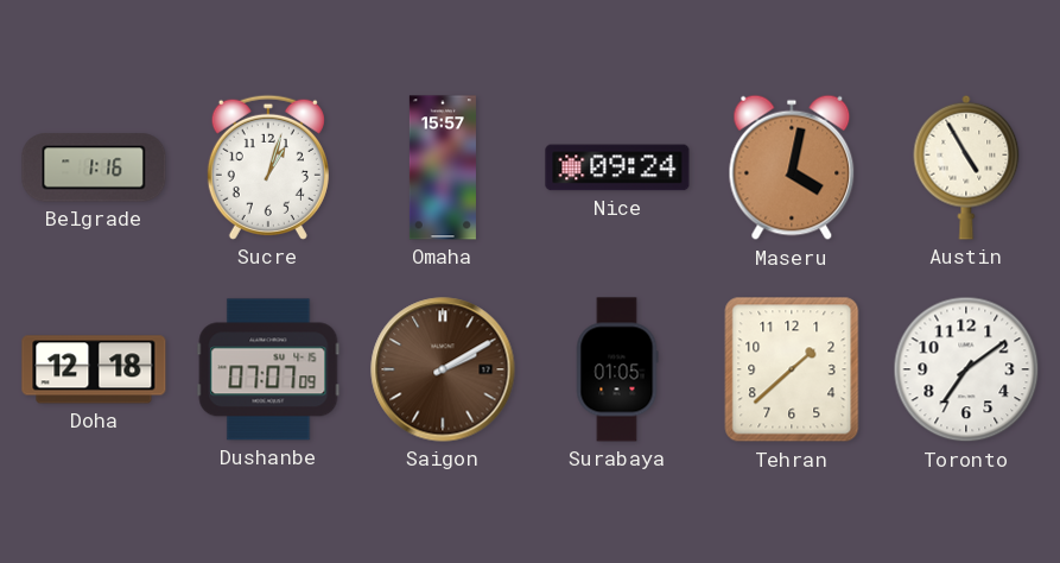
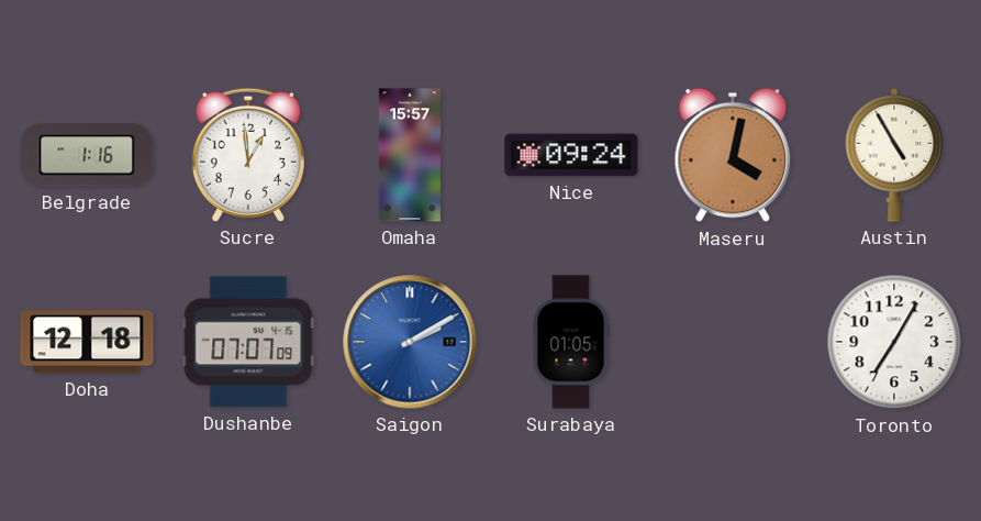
Sucre: 1:03 -> 12:59
Saigon dial: brown -> blue
Tehran: 1:38 -> none
Toronto: 7:09 -> 7:05
